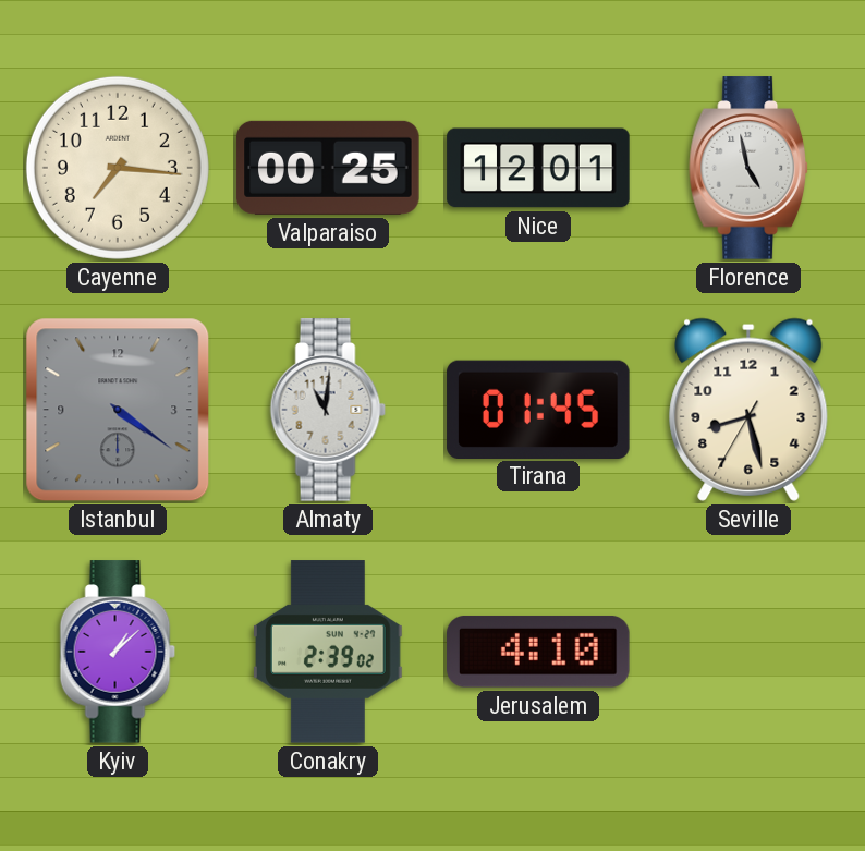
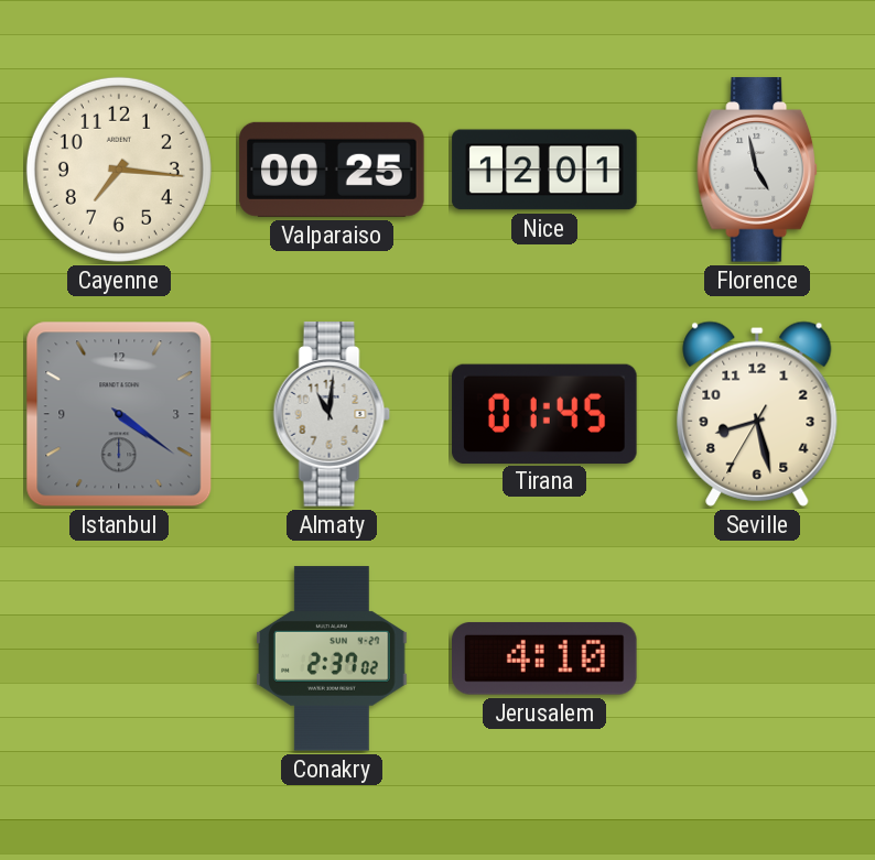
Kyiv: 1:08 -> none
Conakry: 2:39 -> 2:37
